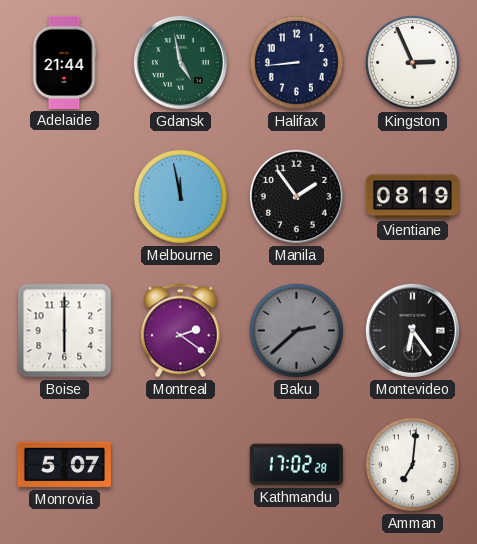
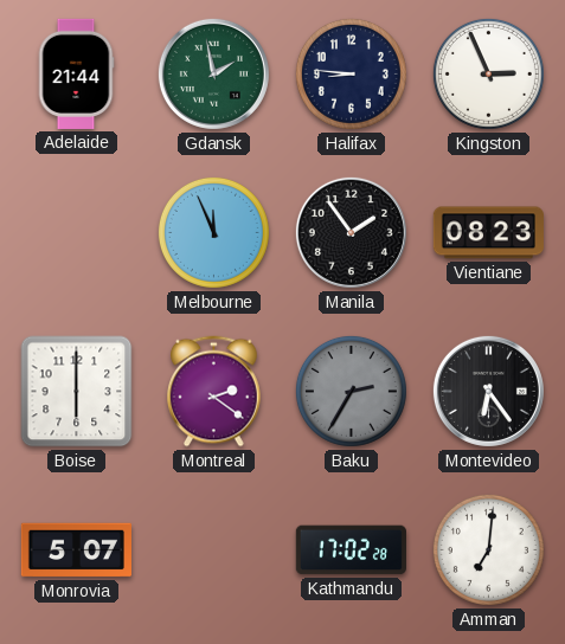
Gdansk: 4:58 -> 1:58
Halifax: 8:44 -> 8:46
Melbourne: 11:58 -> 11:56
Vientiane: 08:19 -> 08:23
Baku: 2:38 -> 2:35
